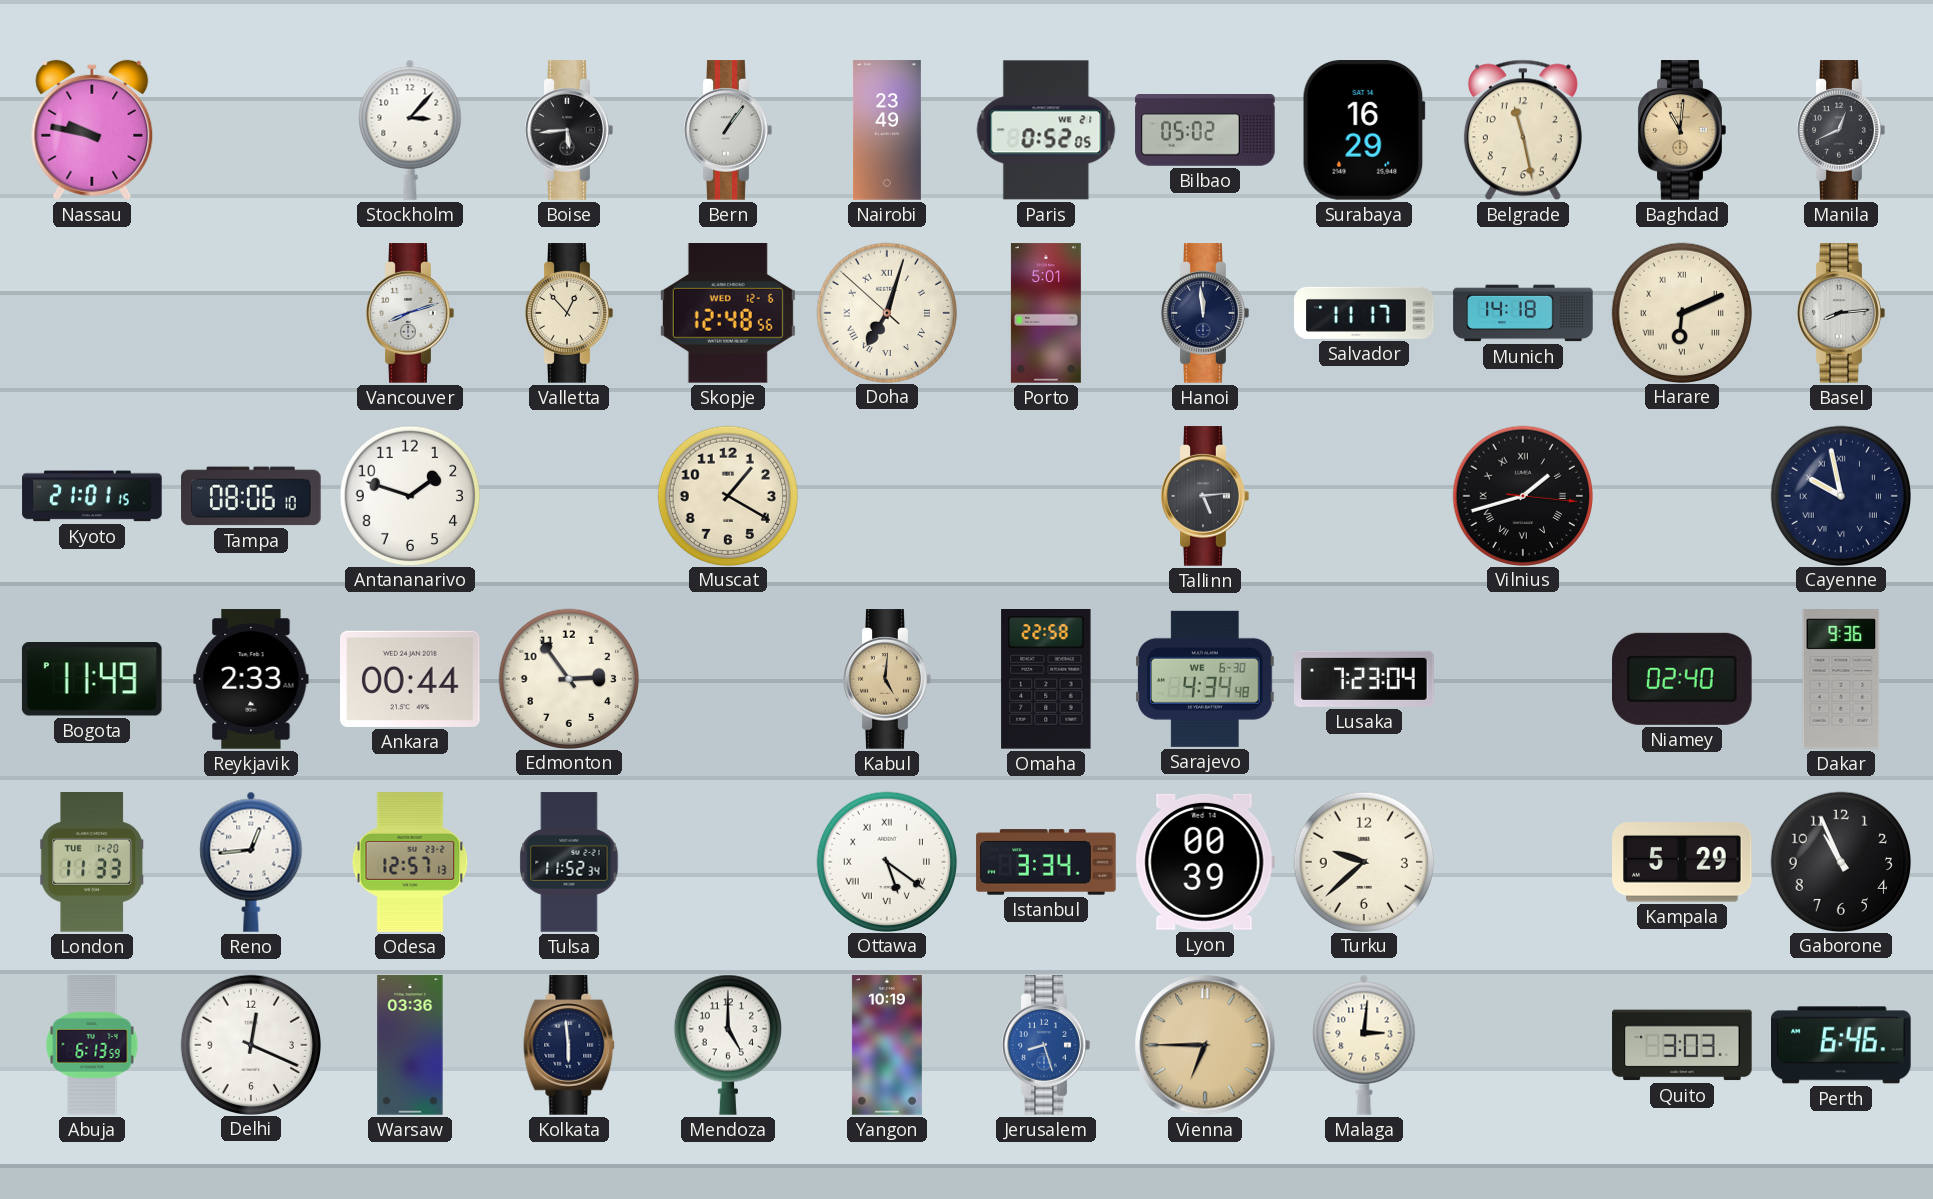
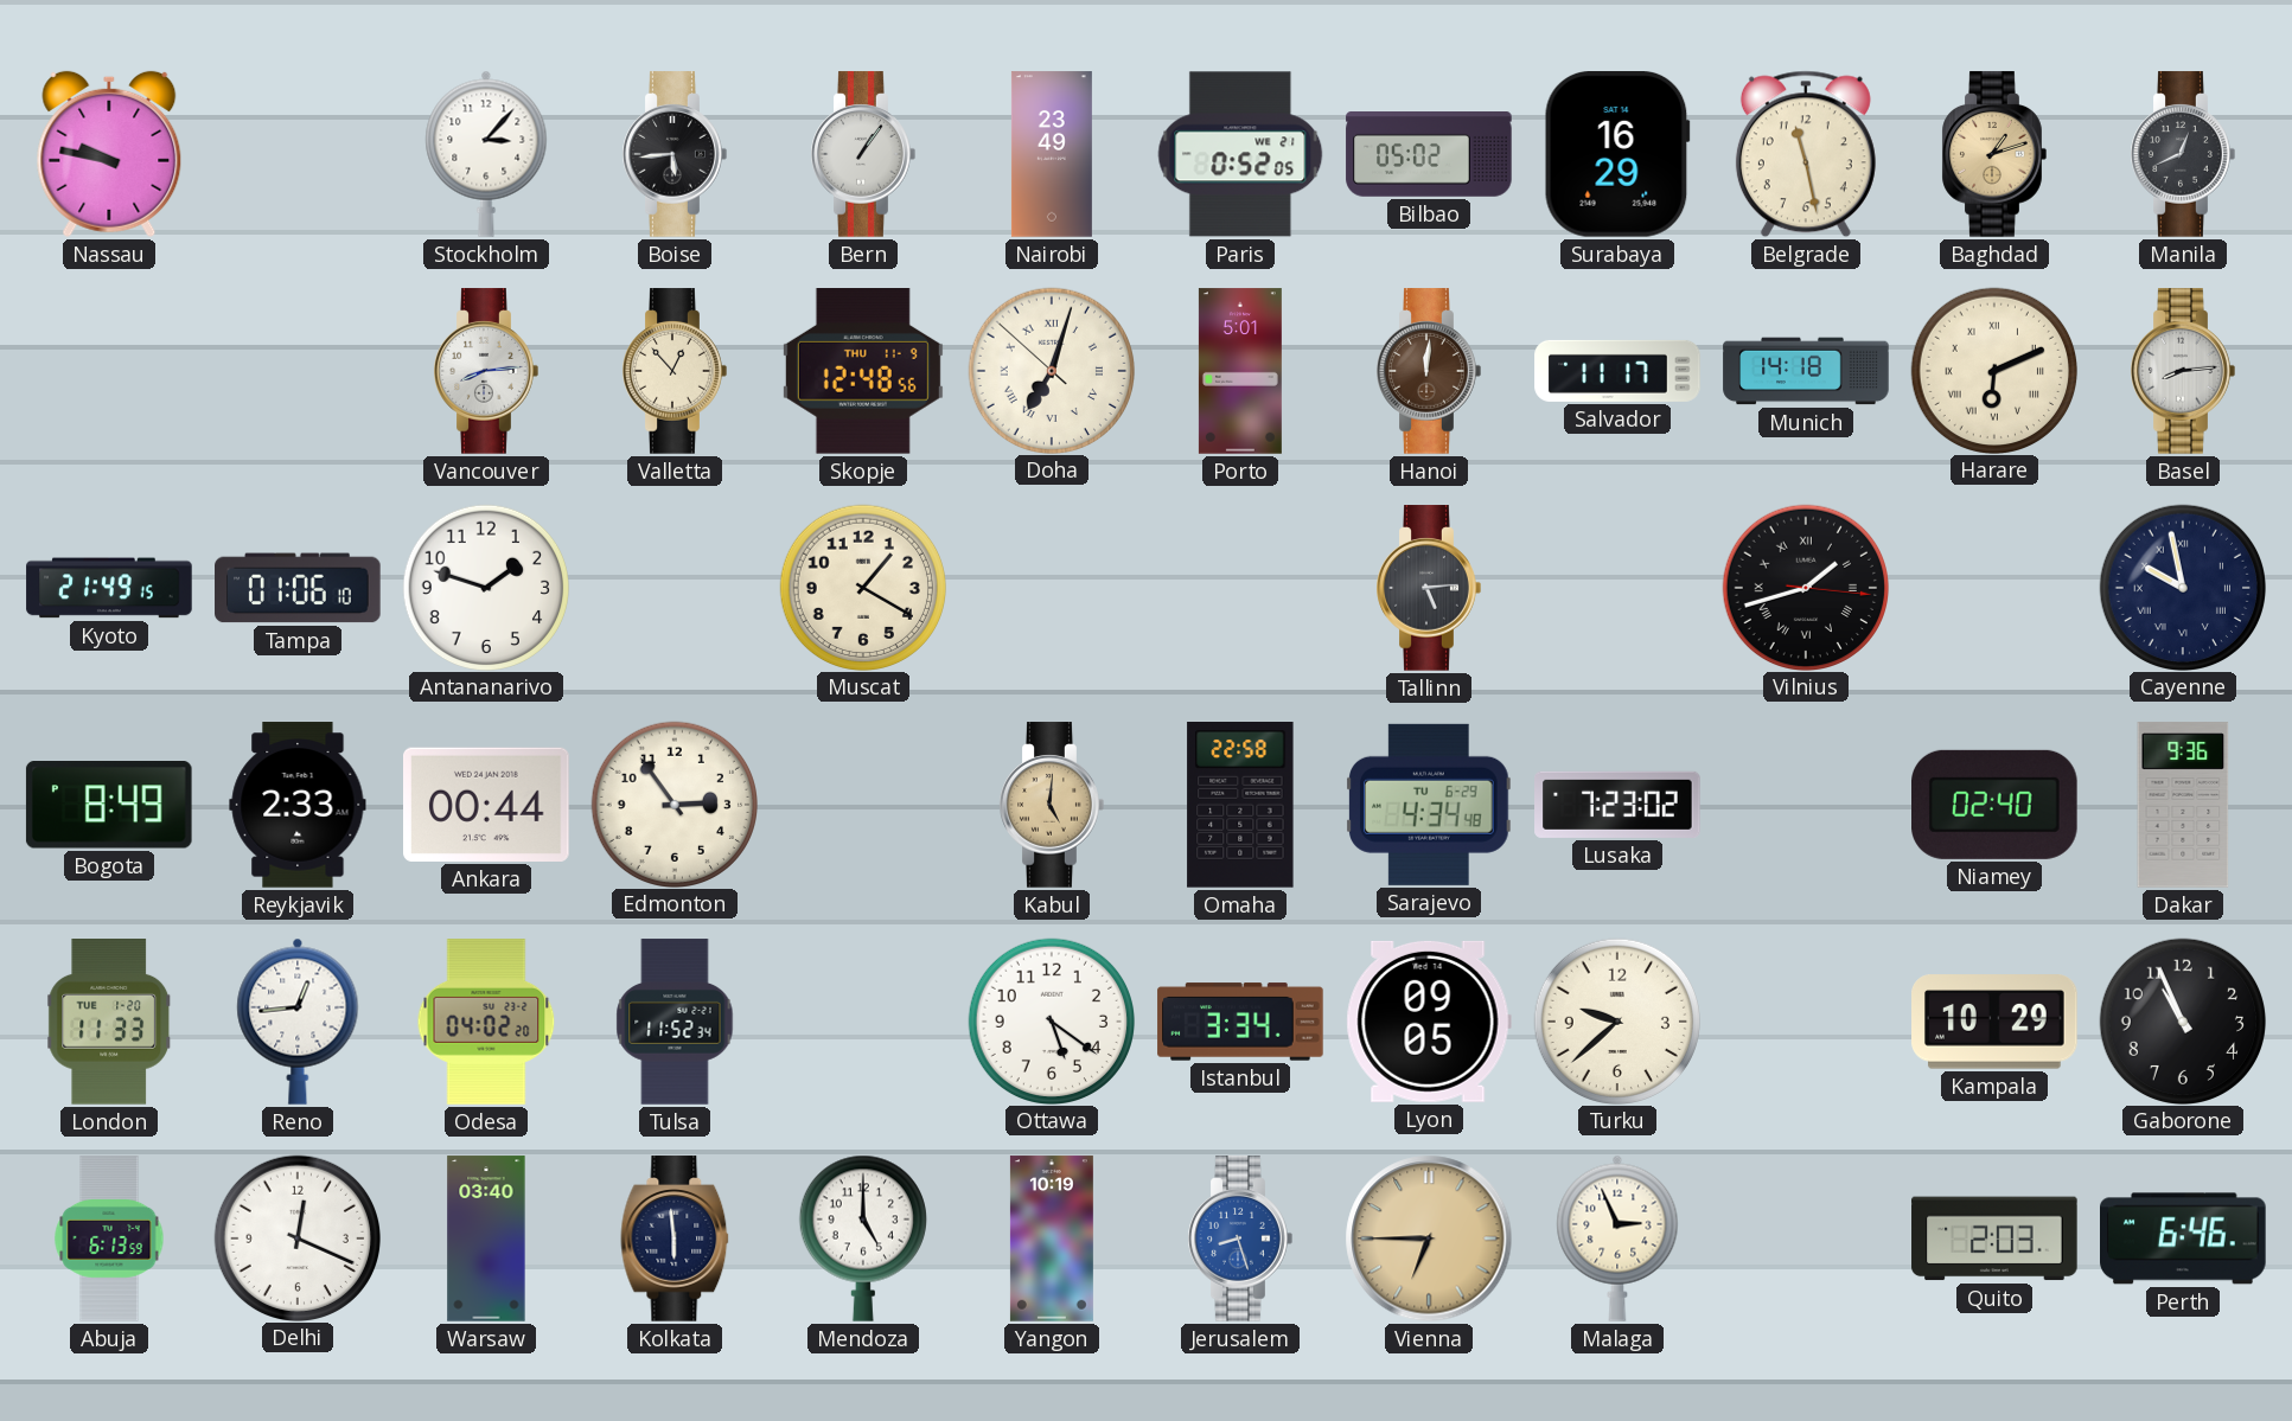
Baghdad: 11:01 -> 1:12
Vancouver: 8:12 -> 8:14
Skopje date: WED 12-6 -> THU 11-9
Hanoi: 11:59 -> 12:01
Hanoi dial: navy -> brown
Kyoto: 21:01 -> 21:49
Tampa: 08:06 -> 01:06
Bogota: 11:49 -> 8:49
Sarajevo date: WE 6-30 -> TU 6-29
Lusaka: 7:23:04 -> 7:23:02
Odesa: 12:57 -> 04:02
Ottawa numerals: Roman -> Arabic
Lyon: 00:39 -> 09:05
Kampala: 5:29 -> 10:29
Warsaw: 03:36 -> 03:40
Malaga: 3:01 -> 2:56
Quito: 3:03 -> 2:03
